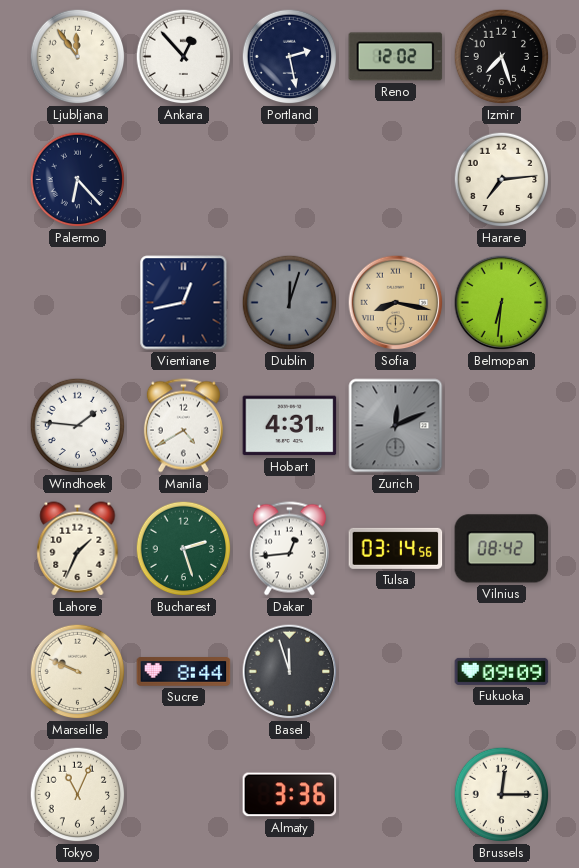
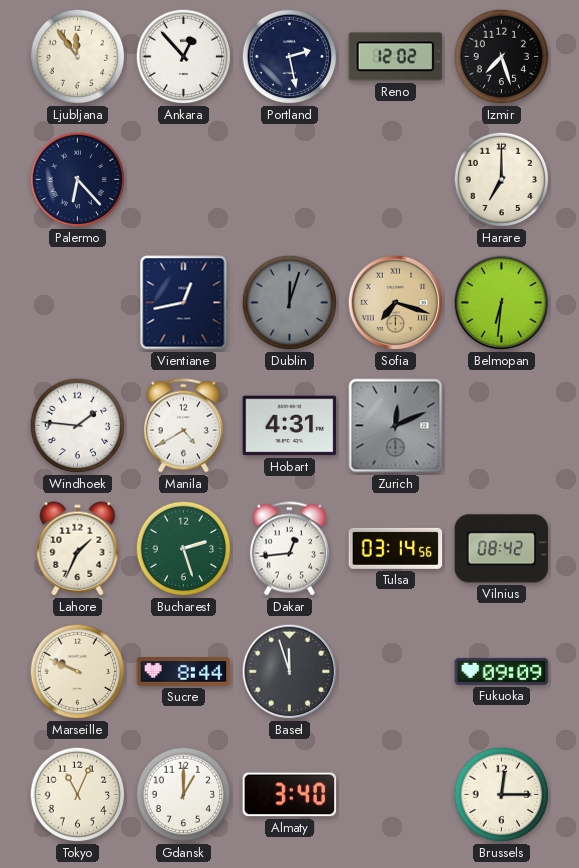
Harare: 7:14 -> 7:00
Sofia: 8:17 -> 7:18
Gdansk: none -> 1:00
Almaty: 3:36 -> 3:40
